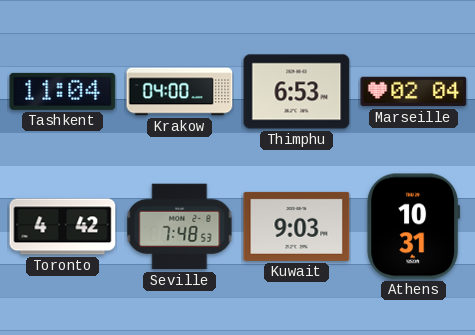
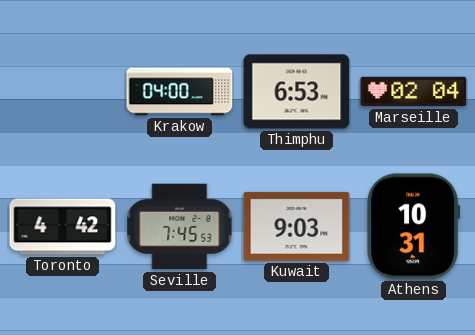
Tashkent: 11:04 -> none
Seville: 7:48 -> 7:45
